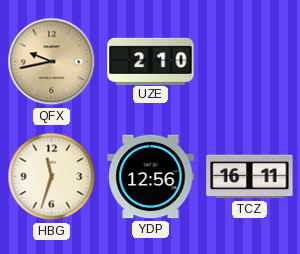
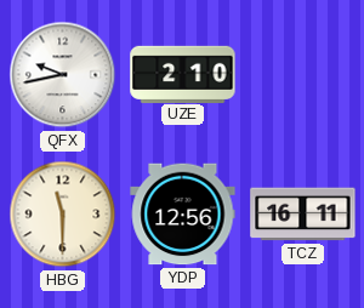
QFX dial: champagne -> white
HBG: 11:33 -> 11:30
